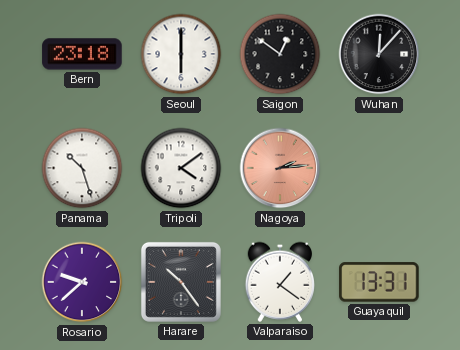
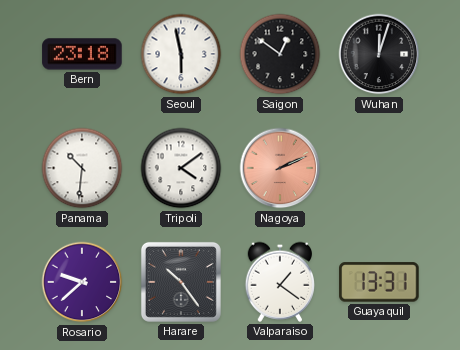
Seoul: 6:00 -> 5:58
Wuhan: 12:07 -> 12:03
Panama: 10:27 -> 10:31
Nagoya: 2:14 -> 2:11
